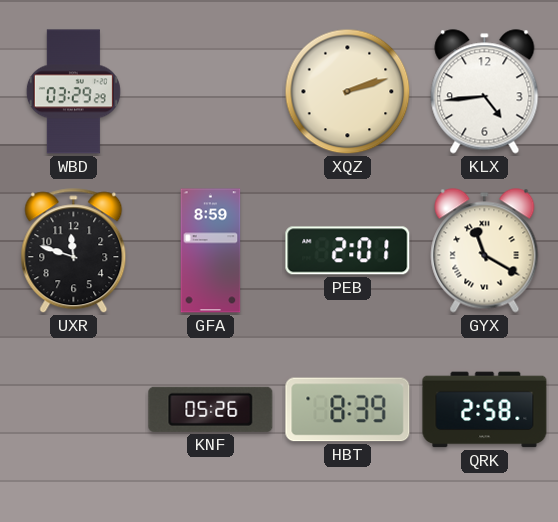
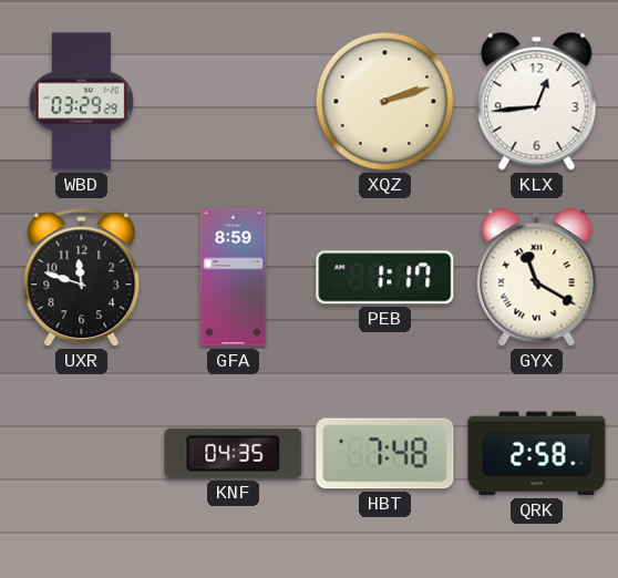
KLX: 4:44 -> 12:44
PEB: 2:01 -> 1:17
KNF: 05:26 -> 04:35
HBT: 8:39 -> 7:48
